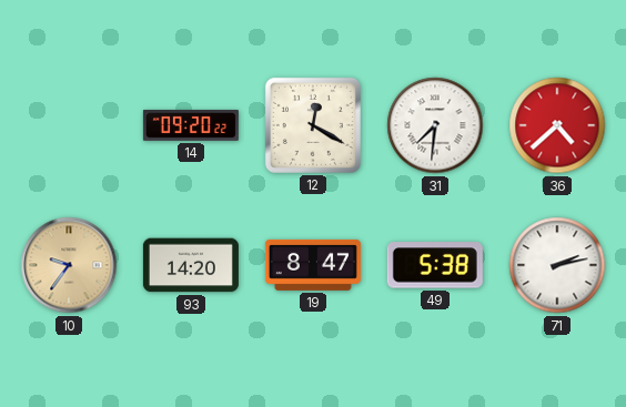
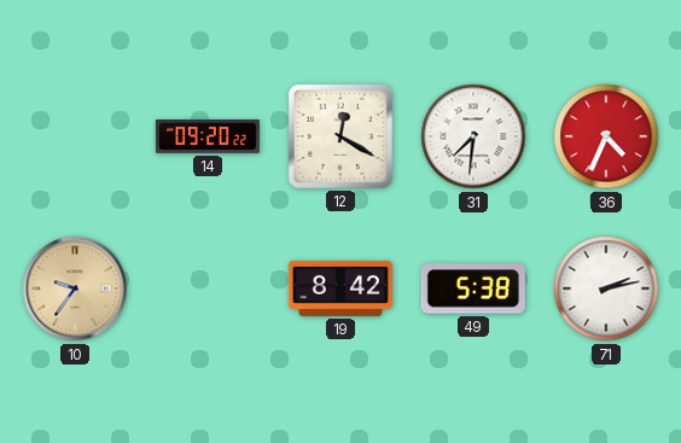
36: 4:38 -> 4:34
93: 14:20 -> none
19: 8:47 -> 8:42
